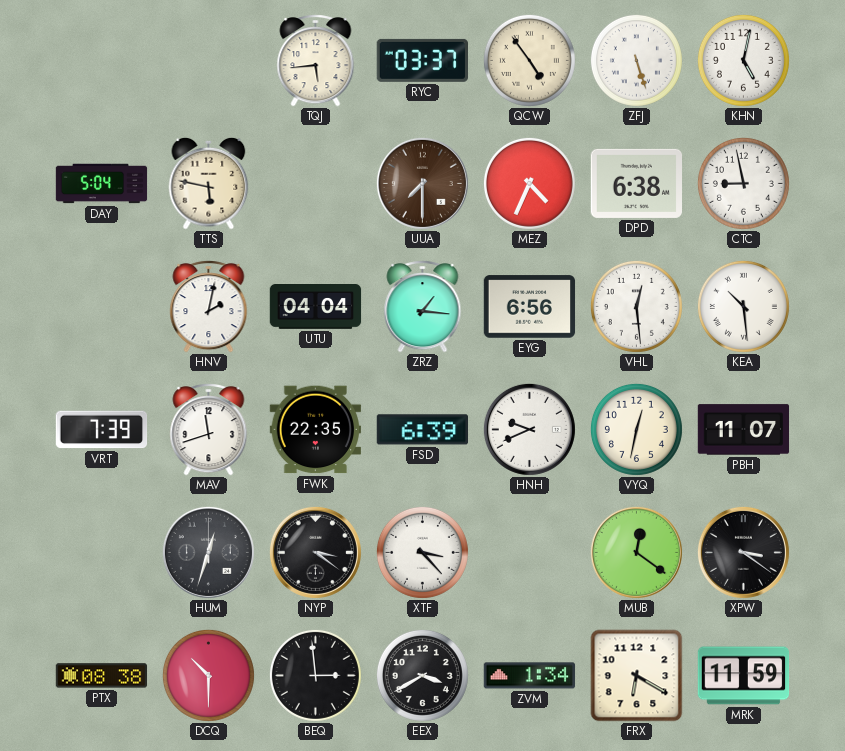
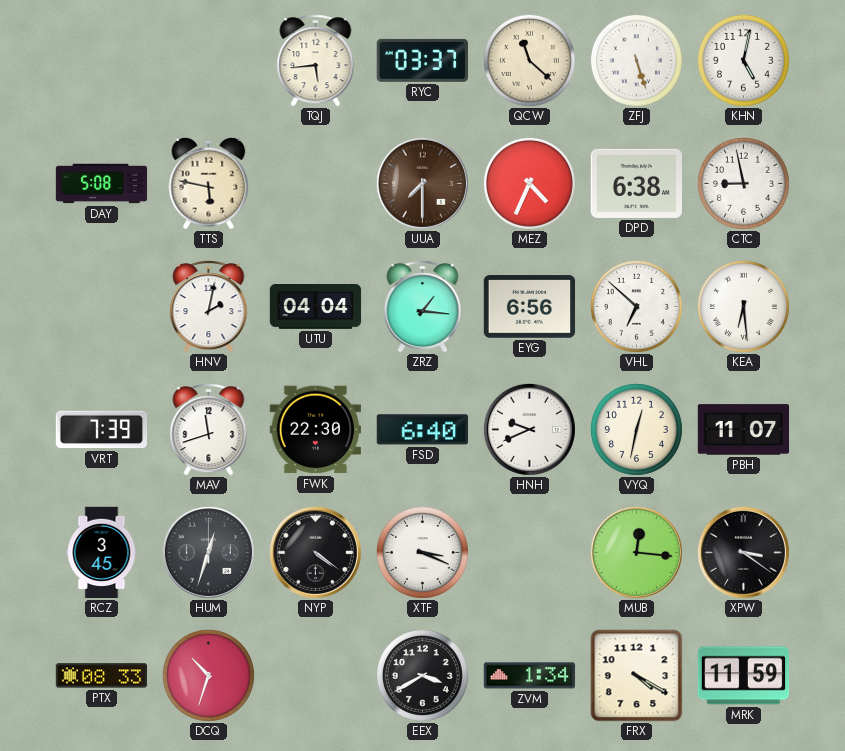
QCW: 4:54 -> 11:22
DAY: 5:04 -> 5:08
VHL: 12:29 -> 6:52
KEA: 10:29 -> 6:29
FWK: 22:35 -> 22:30
FSD: 6:39 -> 6:40
RCZ: none -> 3:45
NYP: 3:21 -> 4:21
XTF: 3:23 -> 3:19
MUB: 12:21 -> 12:16
PTX: 08:38 -> 08:33
DCQ: 10:30 -> 10:33
BEQ: 2:59 -> none
FRX: 6:20 -> 4:20
